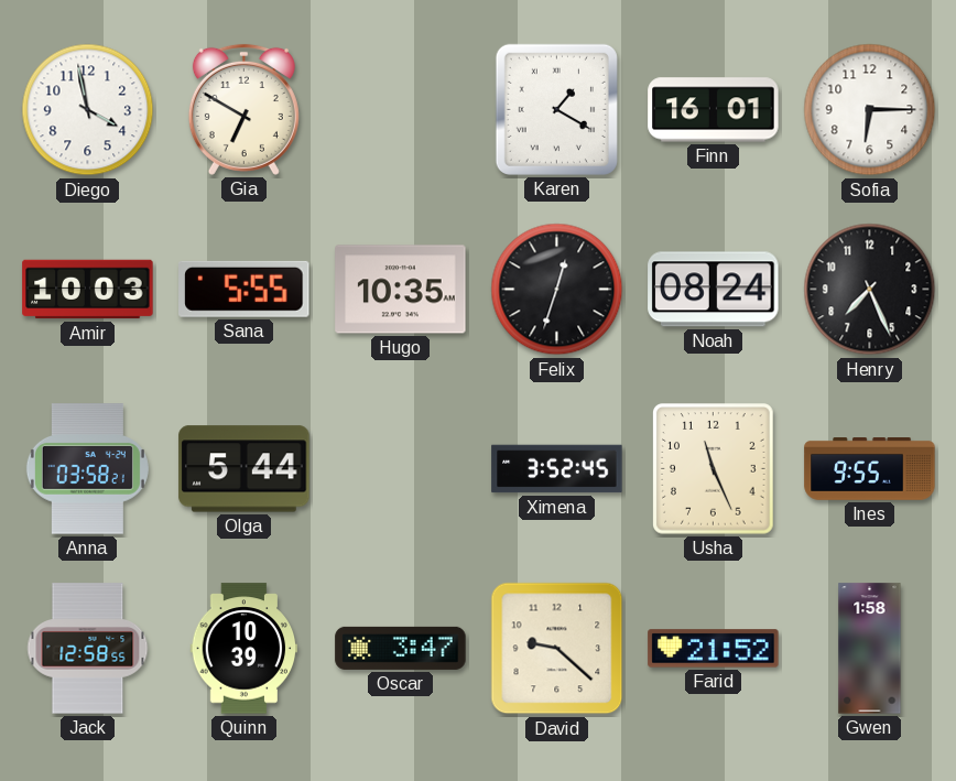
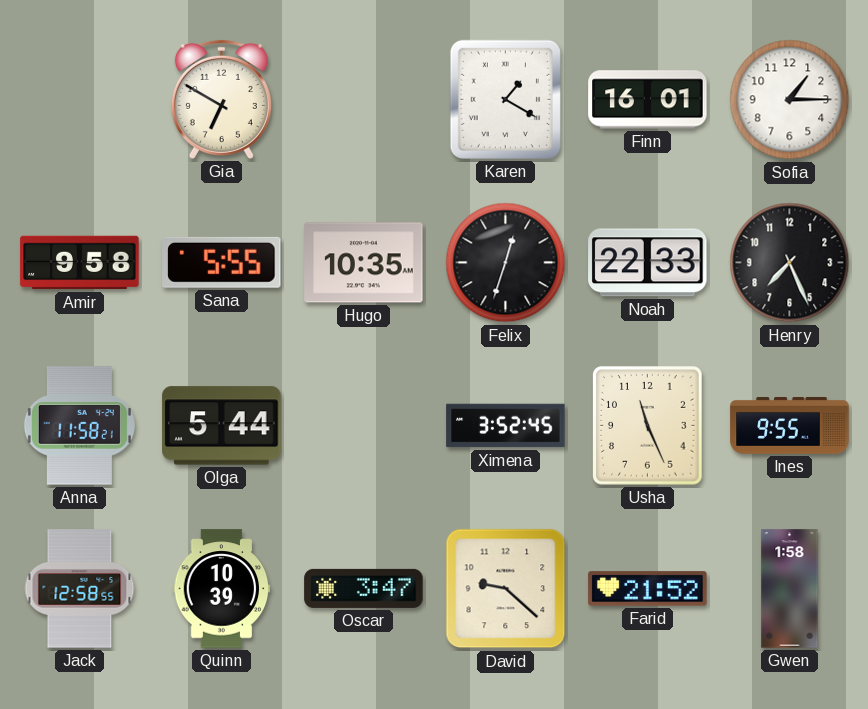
Diego: 3:58 -> none
Sofia: 6:15 -> 1:15
Amir: 10:03 -> 9:58
Noah: 08:24 -> 22:33
Anna: 03:58 -> 11:58
